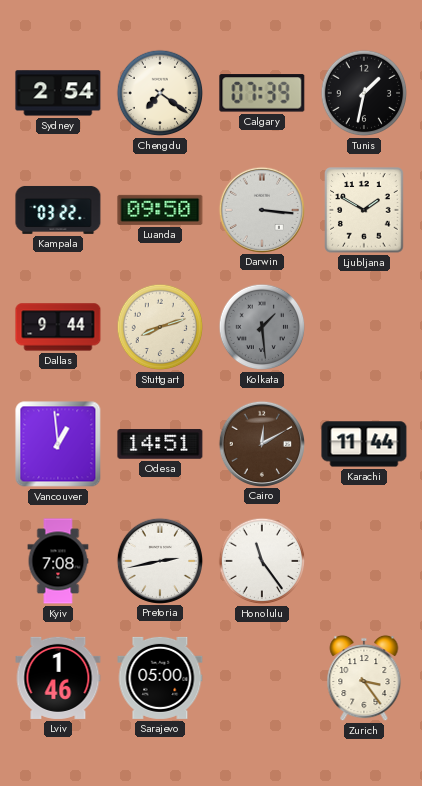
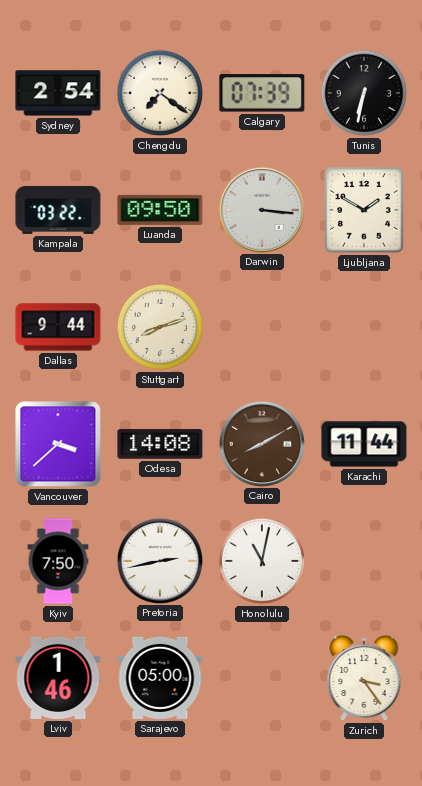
Tunis: 1:32 -> 6:32
Kolkata: 1:29 -> none
Vancouver: 12:59 -> 3:38
Odesa: 14:51 -> 14:08
Cairo: 12:10 -> 8:10
Kyiv: 7:08 -> 7:50
Honolulu: 11:24 -> 11:02
